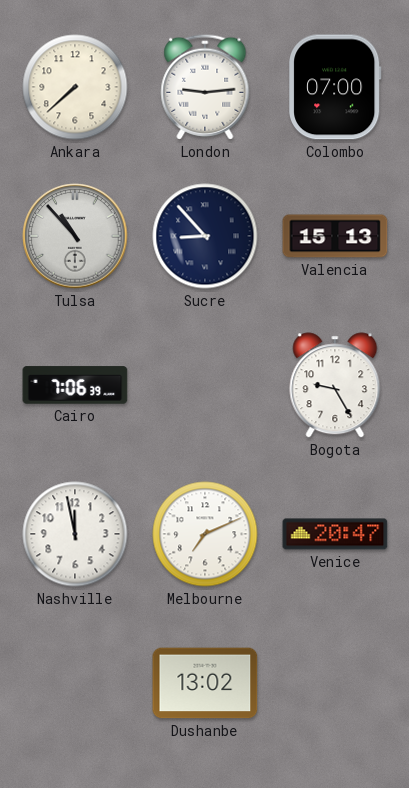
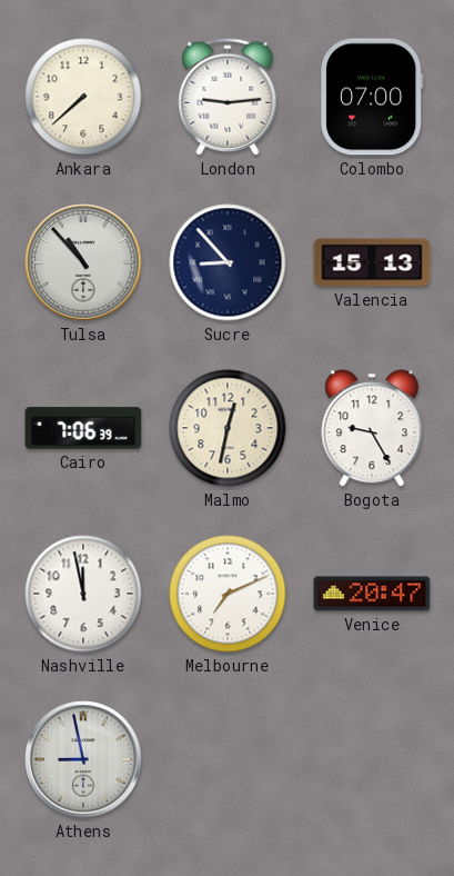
Malmo: none -> 12:32
Athens: none -> 8:58
Dushanbe: 13:02 -> none
